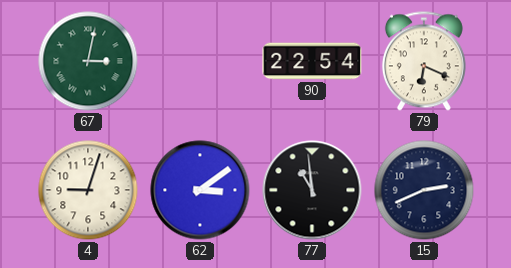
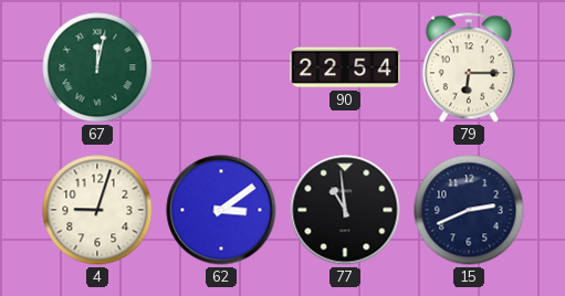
67: 3:02 -> 12:02
79: 6:19 -> 6:15
